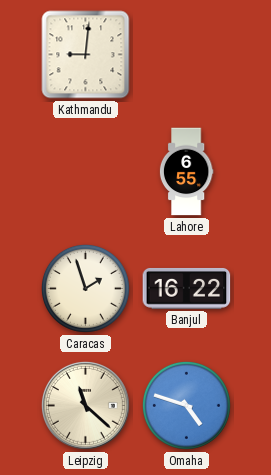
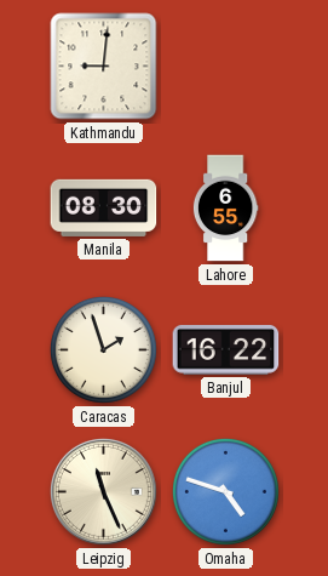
Manila: none -> 08:30
Leipzig: 11:22 -> 11:26
